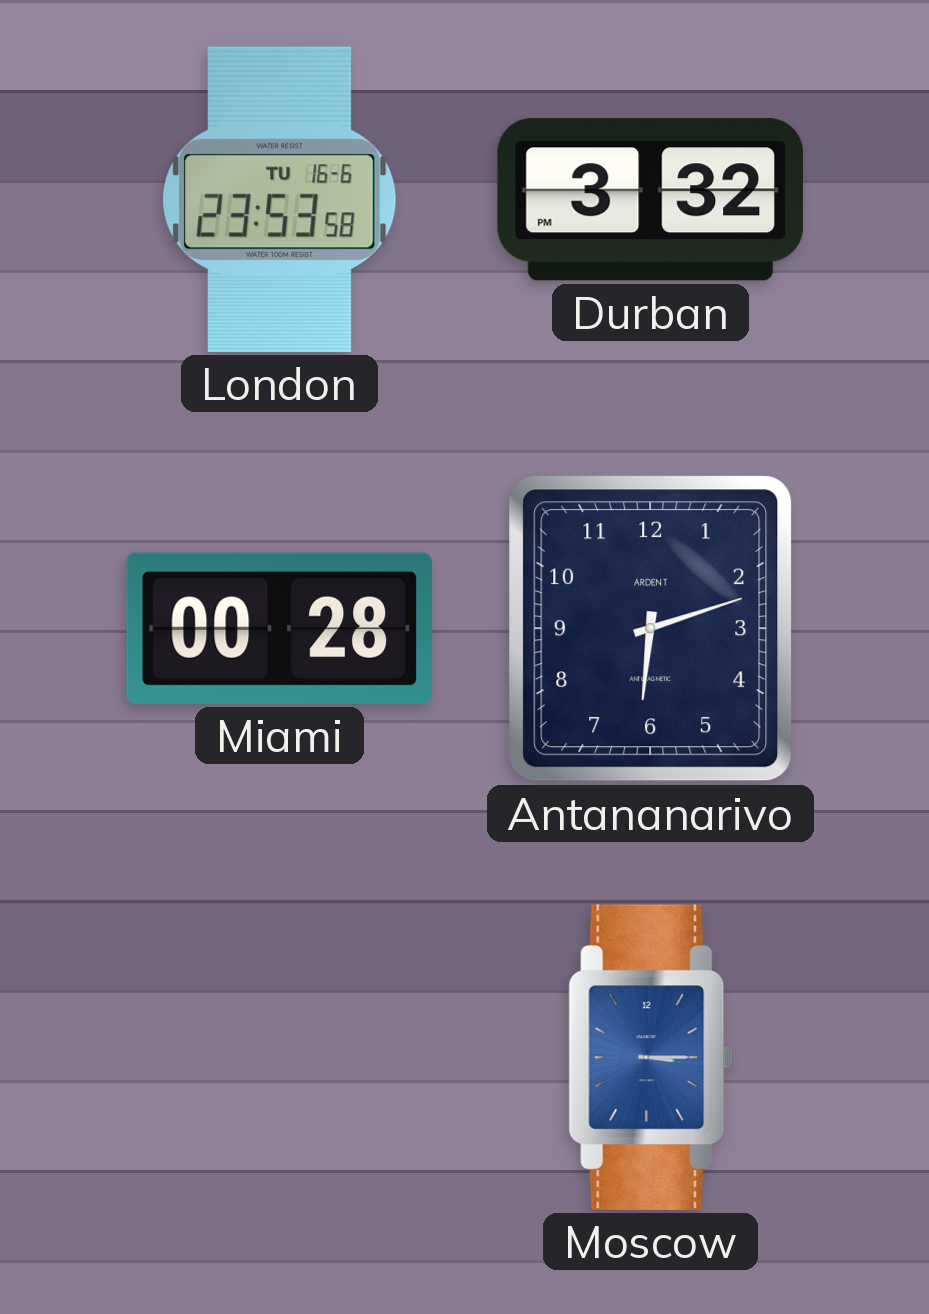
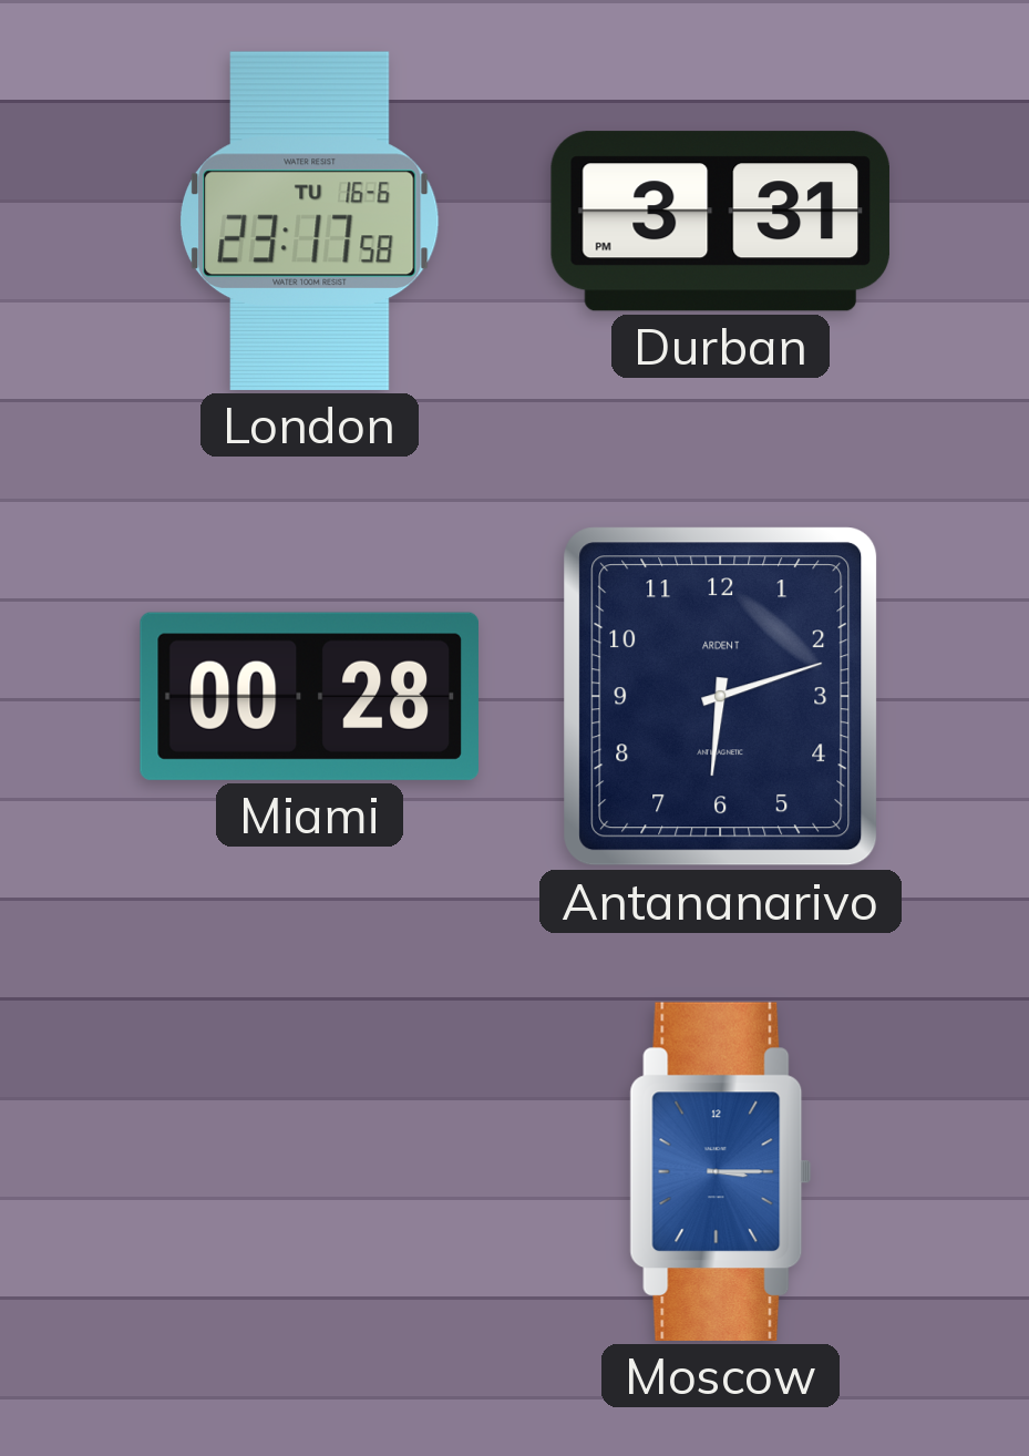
London: 23:53 -> 23:17
Durban: 3:32 -> 3:31
